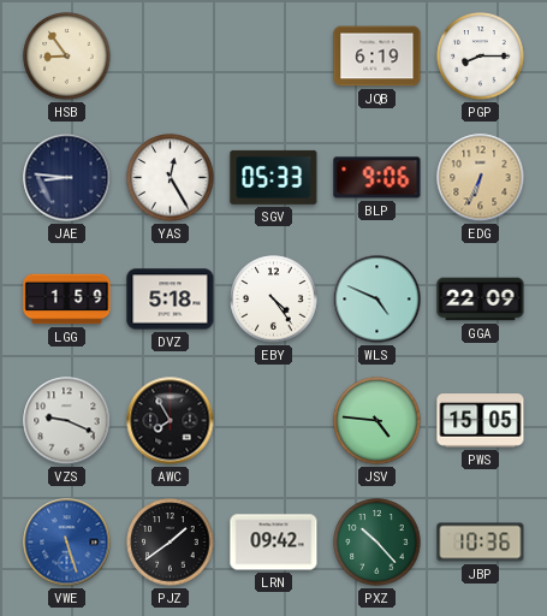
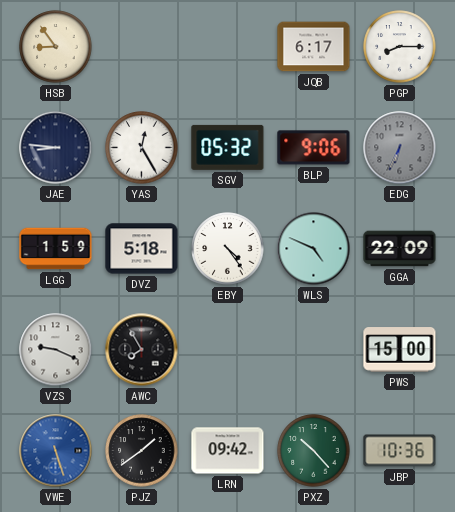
JQB: 6:19 -> 6:17
SGV: 05:33 -> 05:32
EDG dial: champagne -> grey
JSV: 4:46 -> none
PWS: 15:05 -> 15:00
